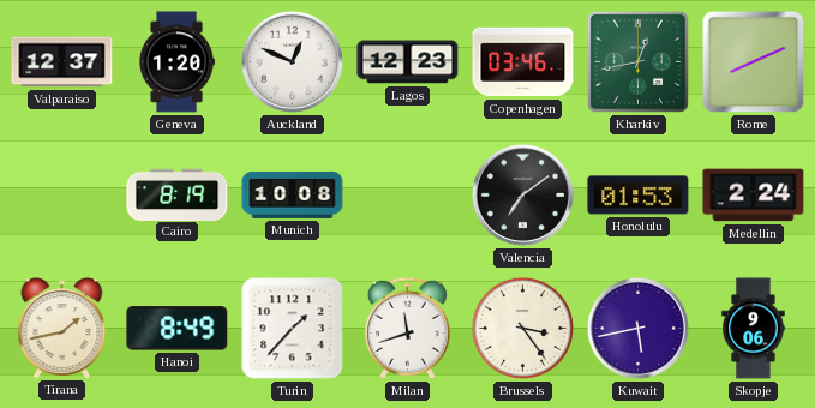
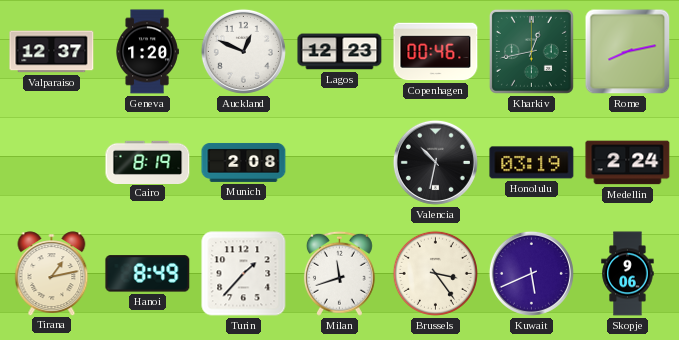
Copenhagen: 03:46 -> 00:46
Rome: 8:11 -> 8:13
Munich: 10:08 -> 2:08
Valencia: 7:09 -> 10:32
Honolulu: 01:53 -> 03:19
Tirana: 1:43 -> 1:13
Kuwait: 5:43 -> 5:41
